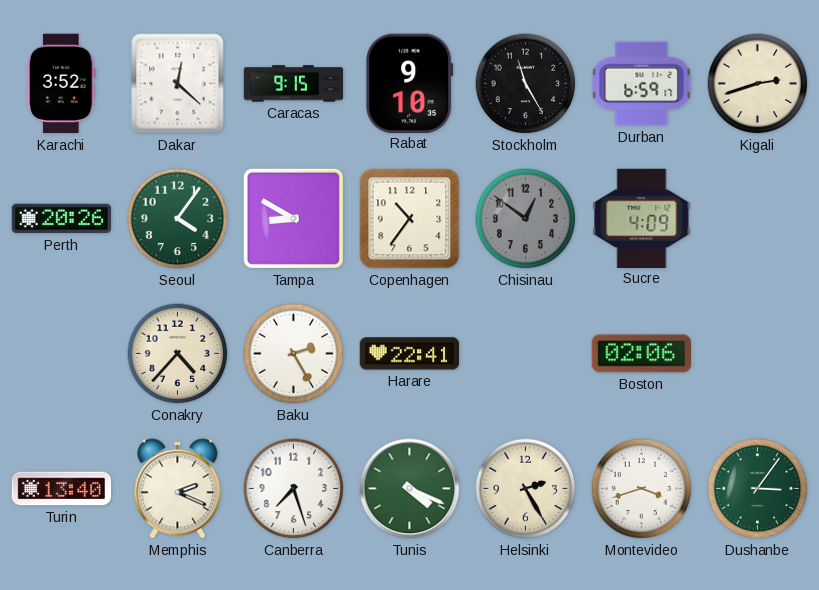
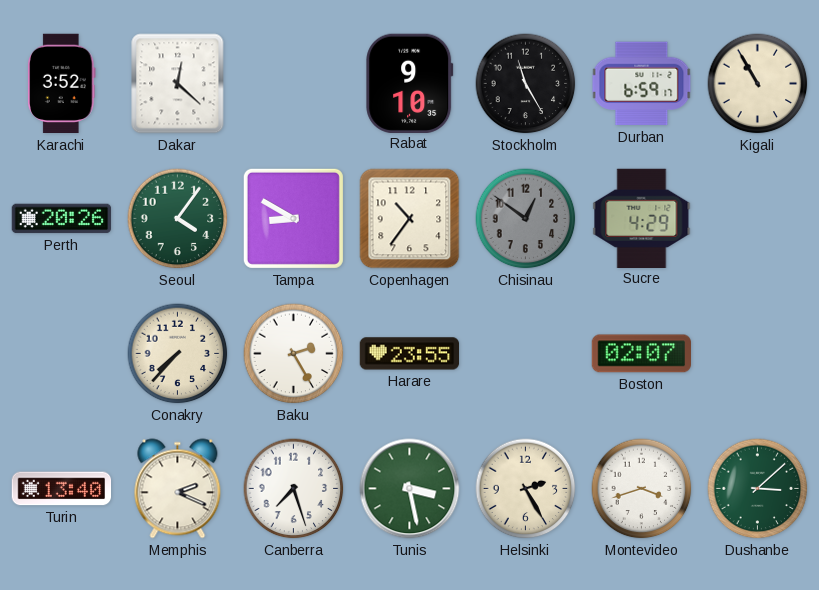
Caracas: 9:15 -> none
Kigali: 2:42 -> 10:55
Sucre: 4:09 -> 4:29
Conakry: 4:37 -> 7:37
Harare: 22:41 -> 23:55
Boston: 02:06 -> 02:07
Tunis: 4:19 -> 3:28
Dushanbe: 3:06 -> 3:08
